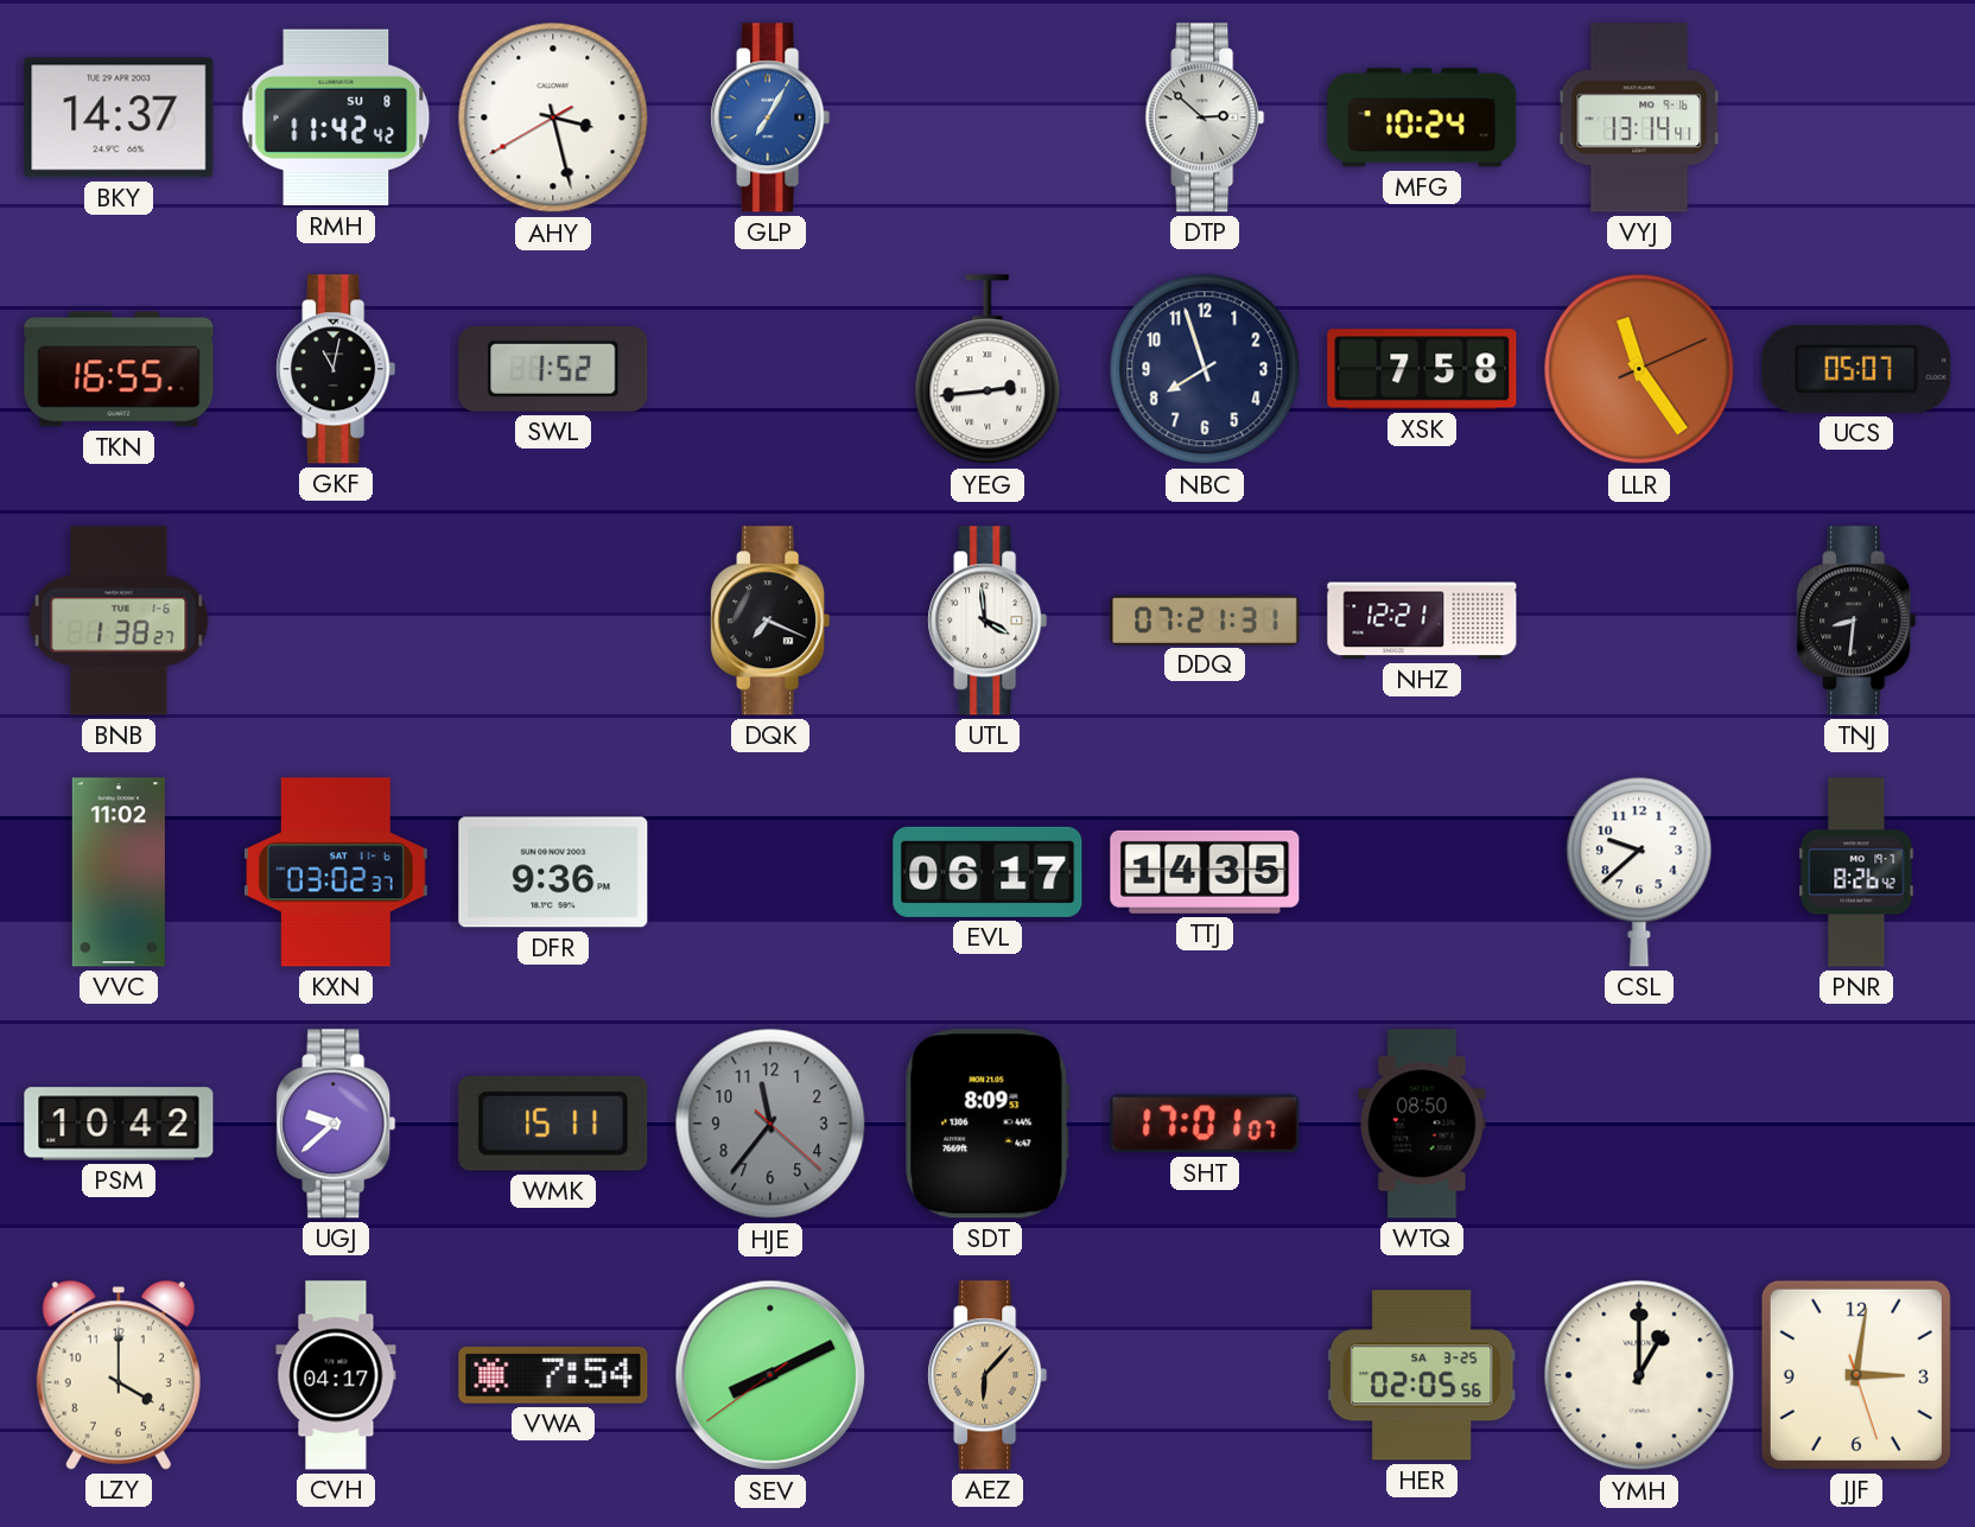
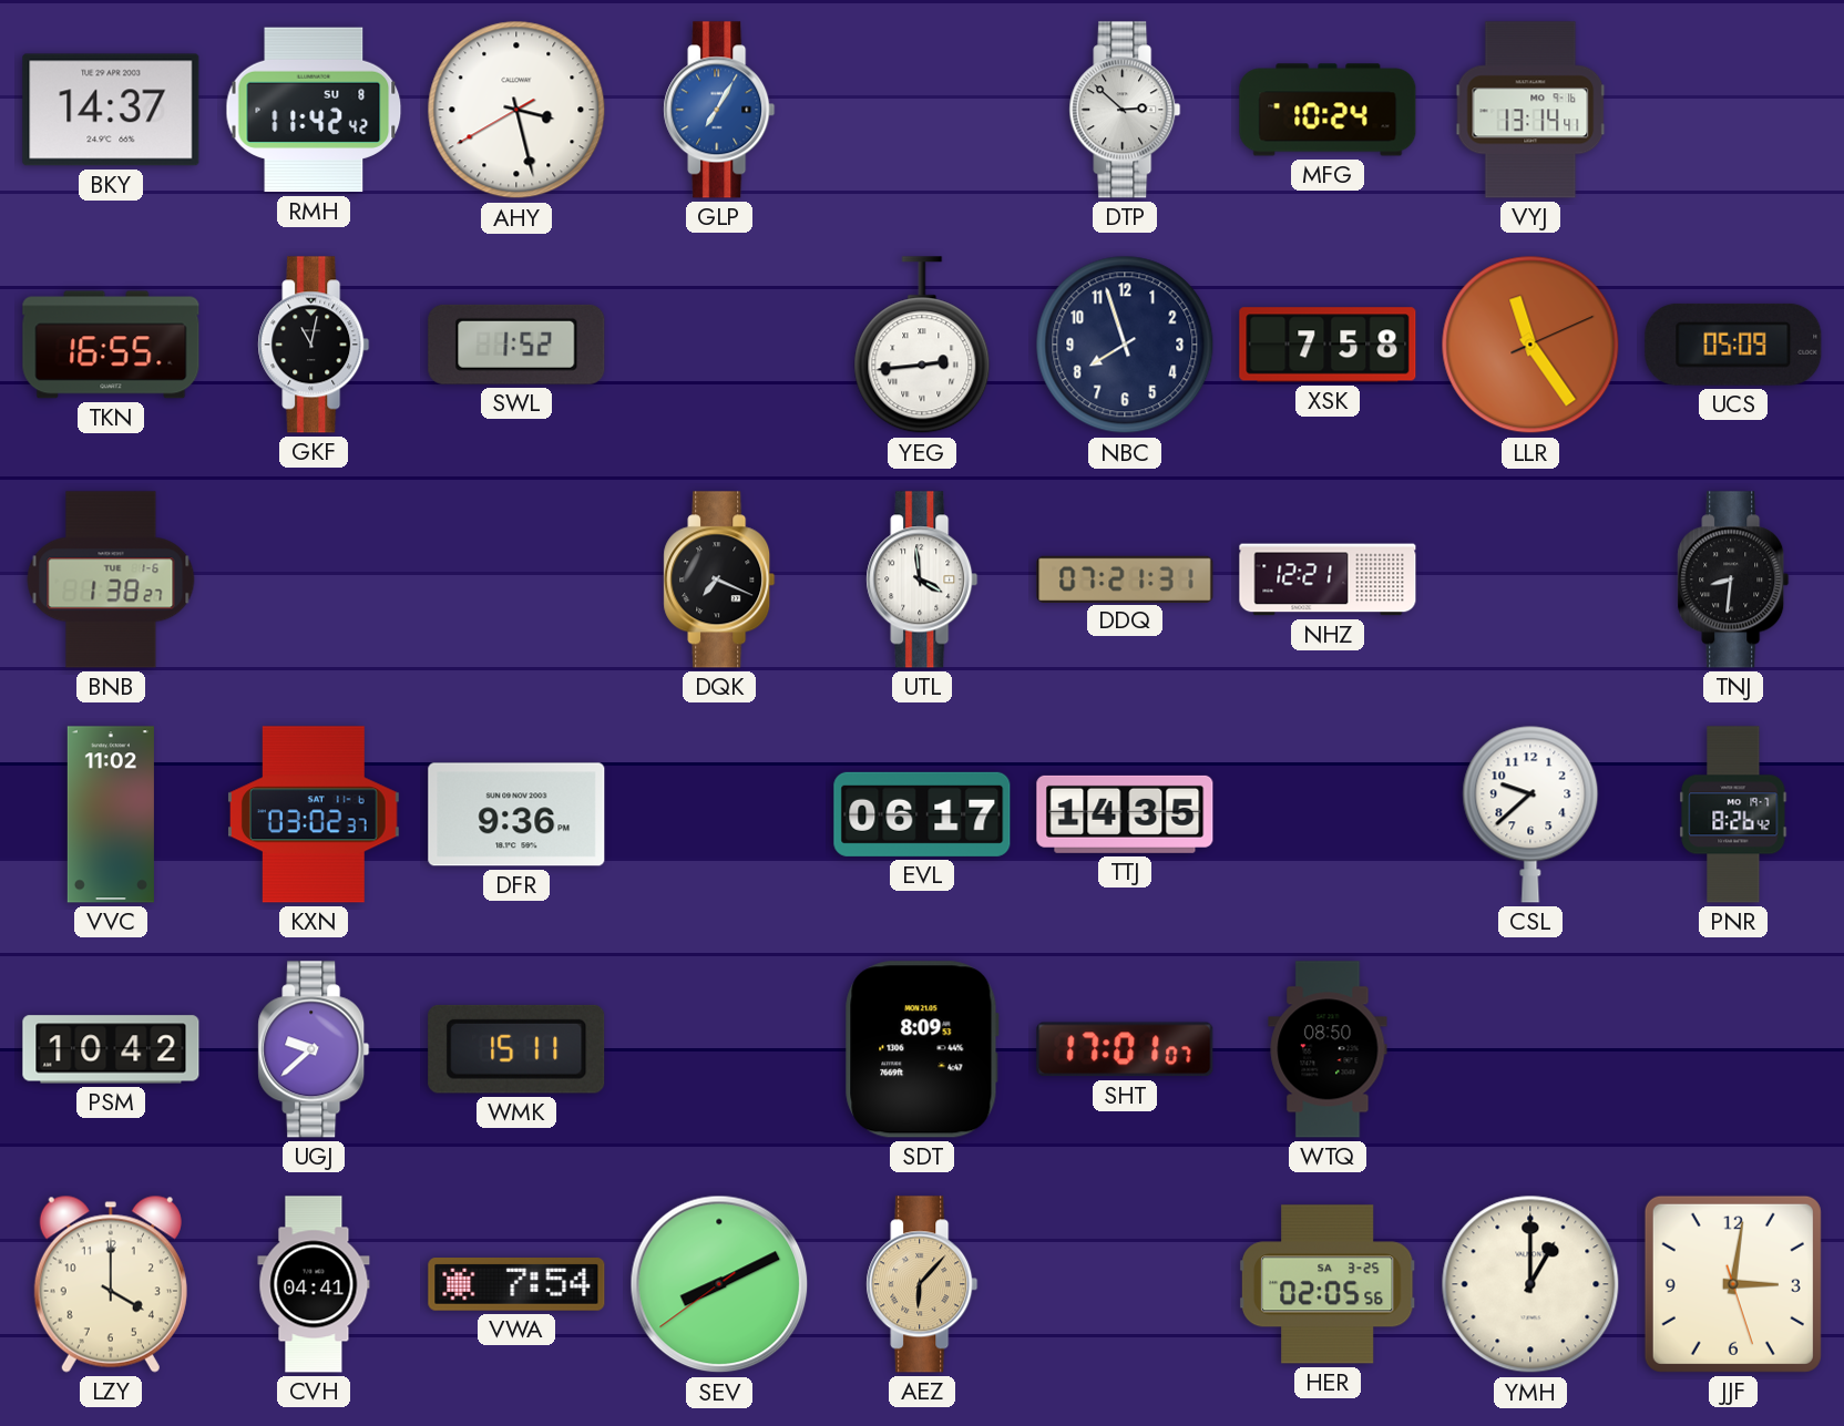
UCS: 05:07 -> 05:09
HJE: 11:36 -> none
CVH: 04:17 -> 04:41
